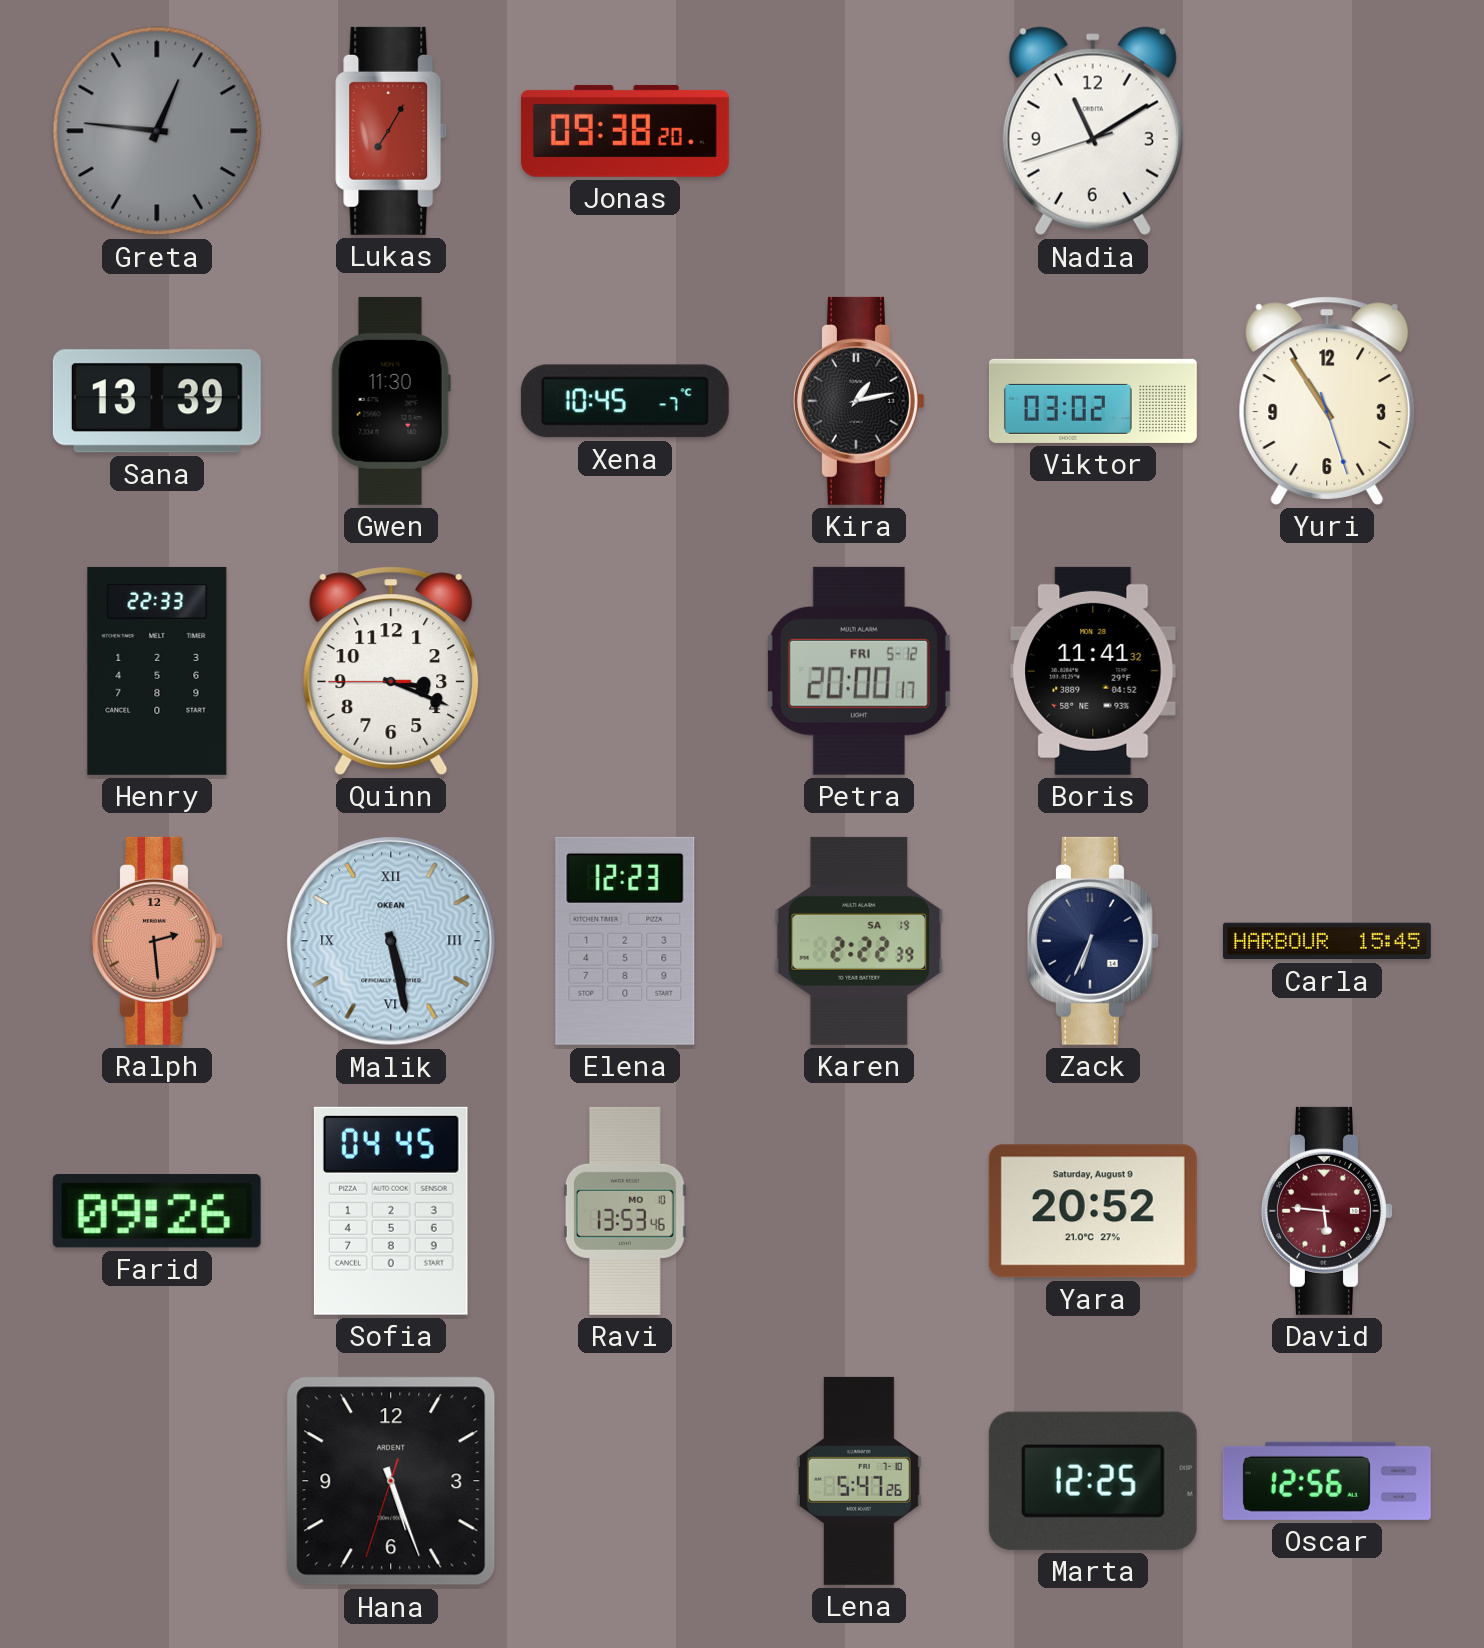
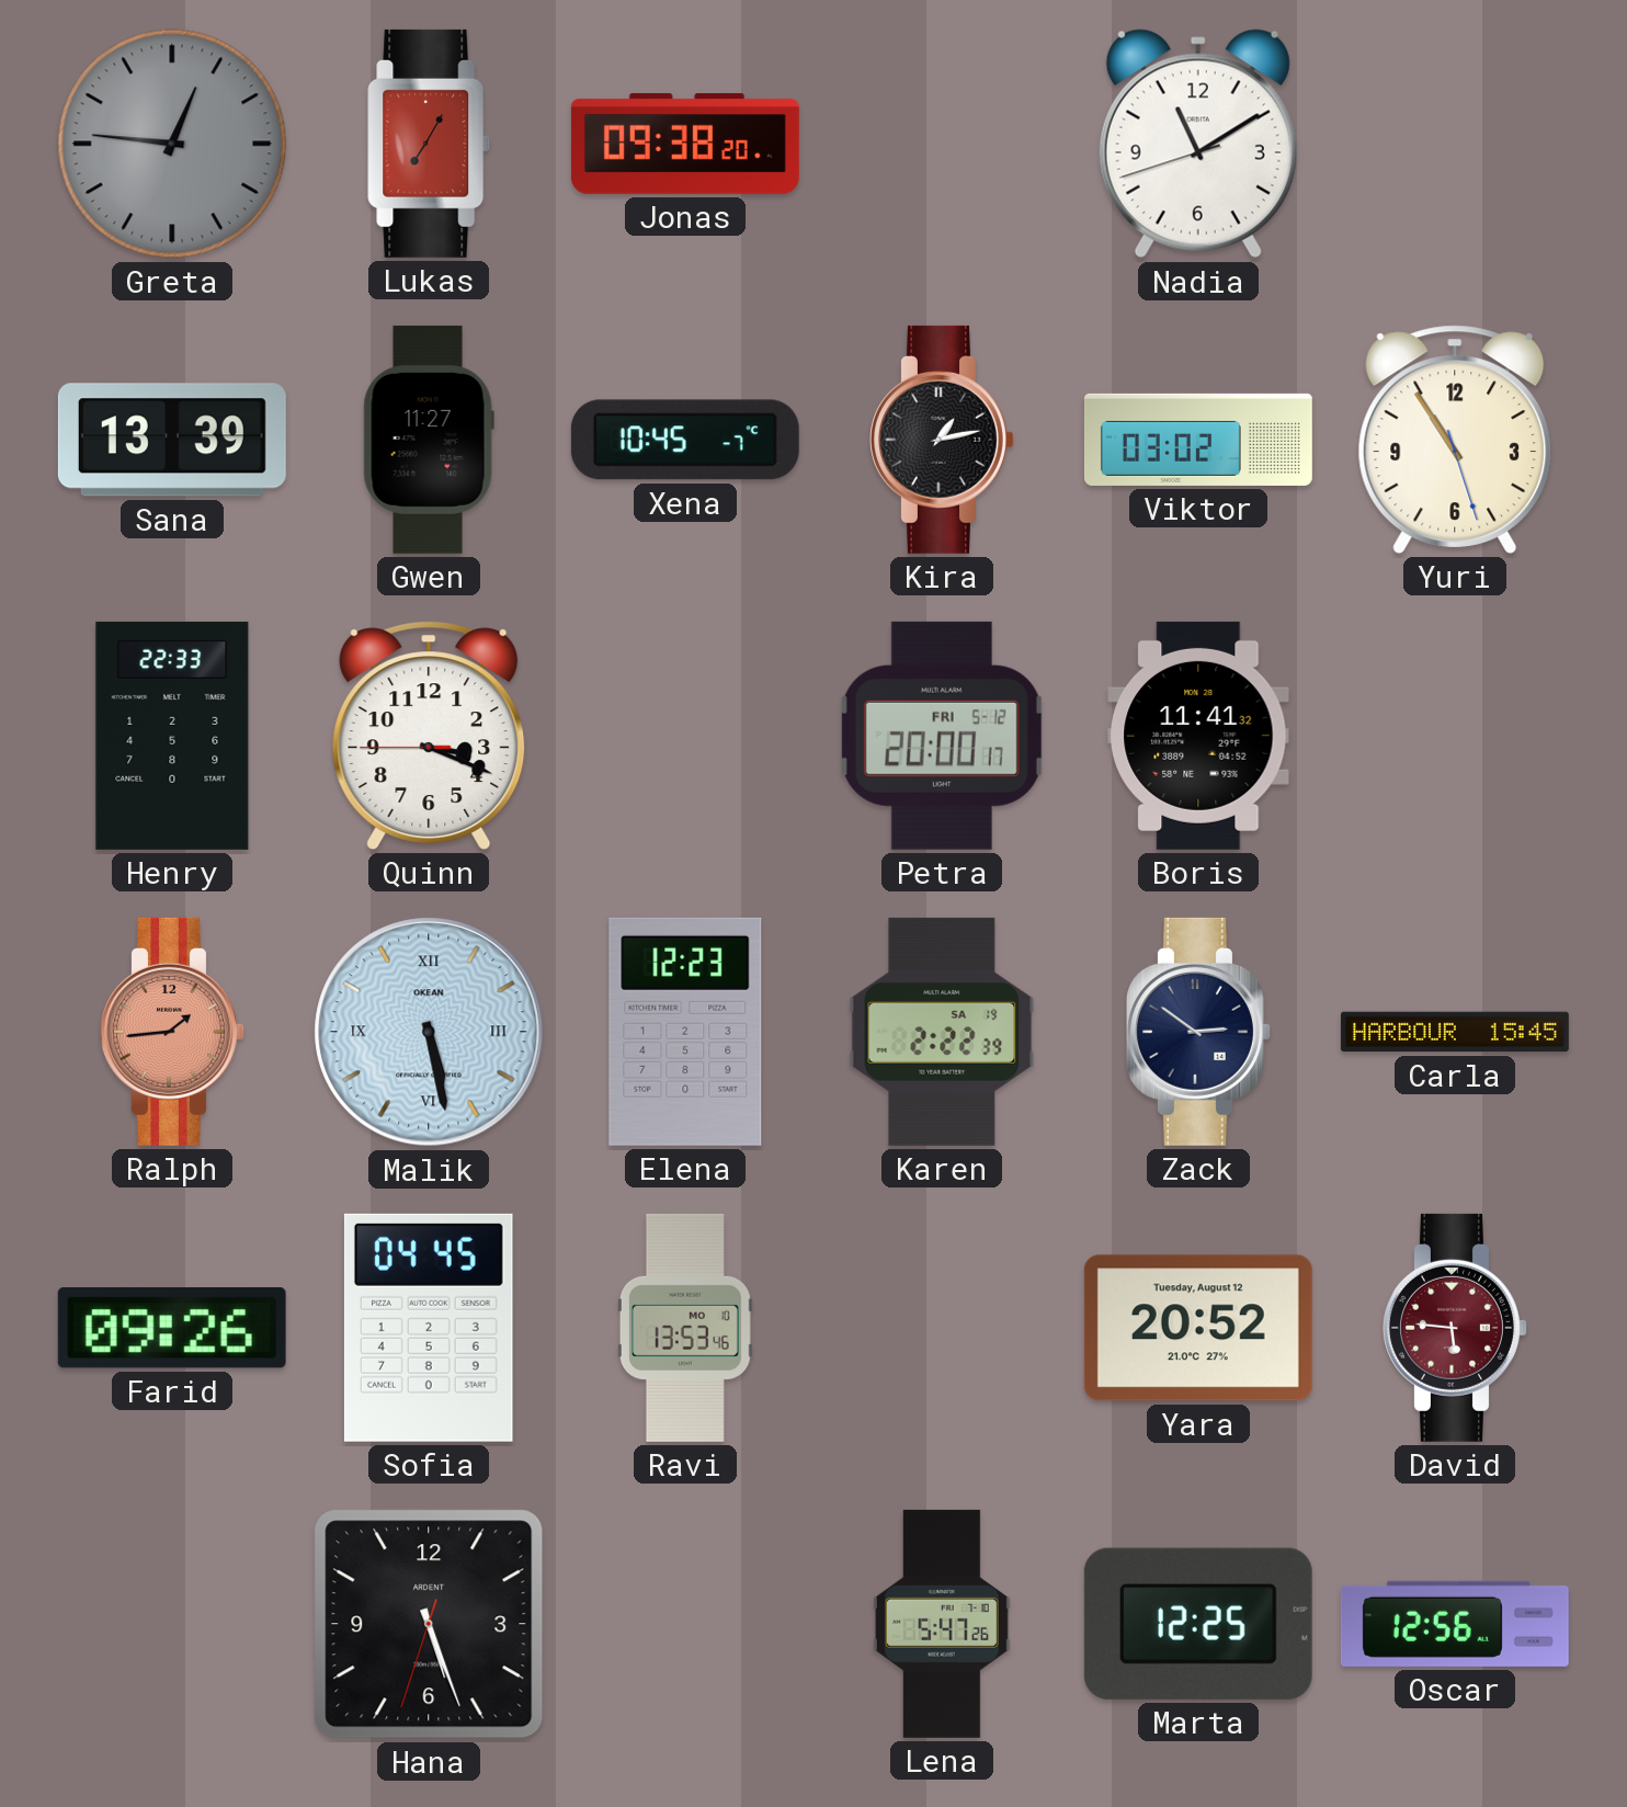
Gwen: 11:30 -> 11:27
Ralph: 2:29 -> 1:44
Zack: 6:34 -> 2:51
Yara date: Saturday, August 9 -> Tuesday, August 12
